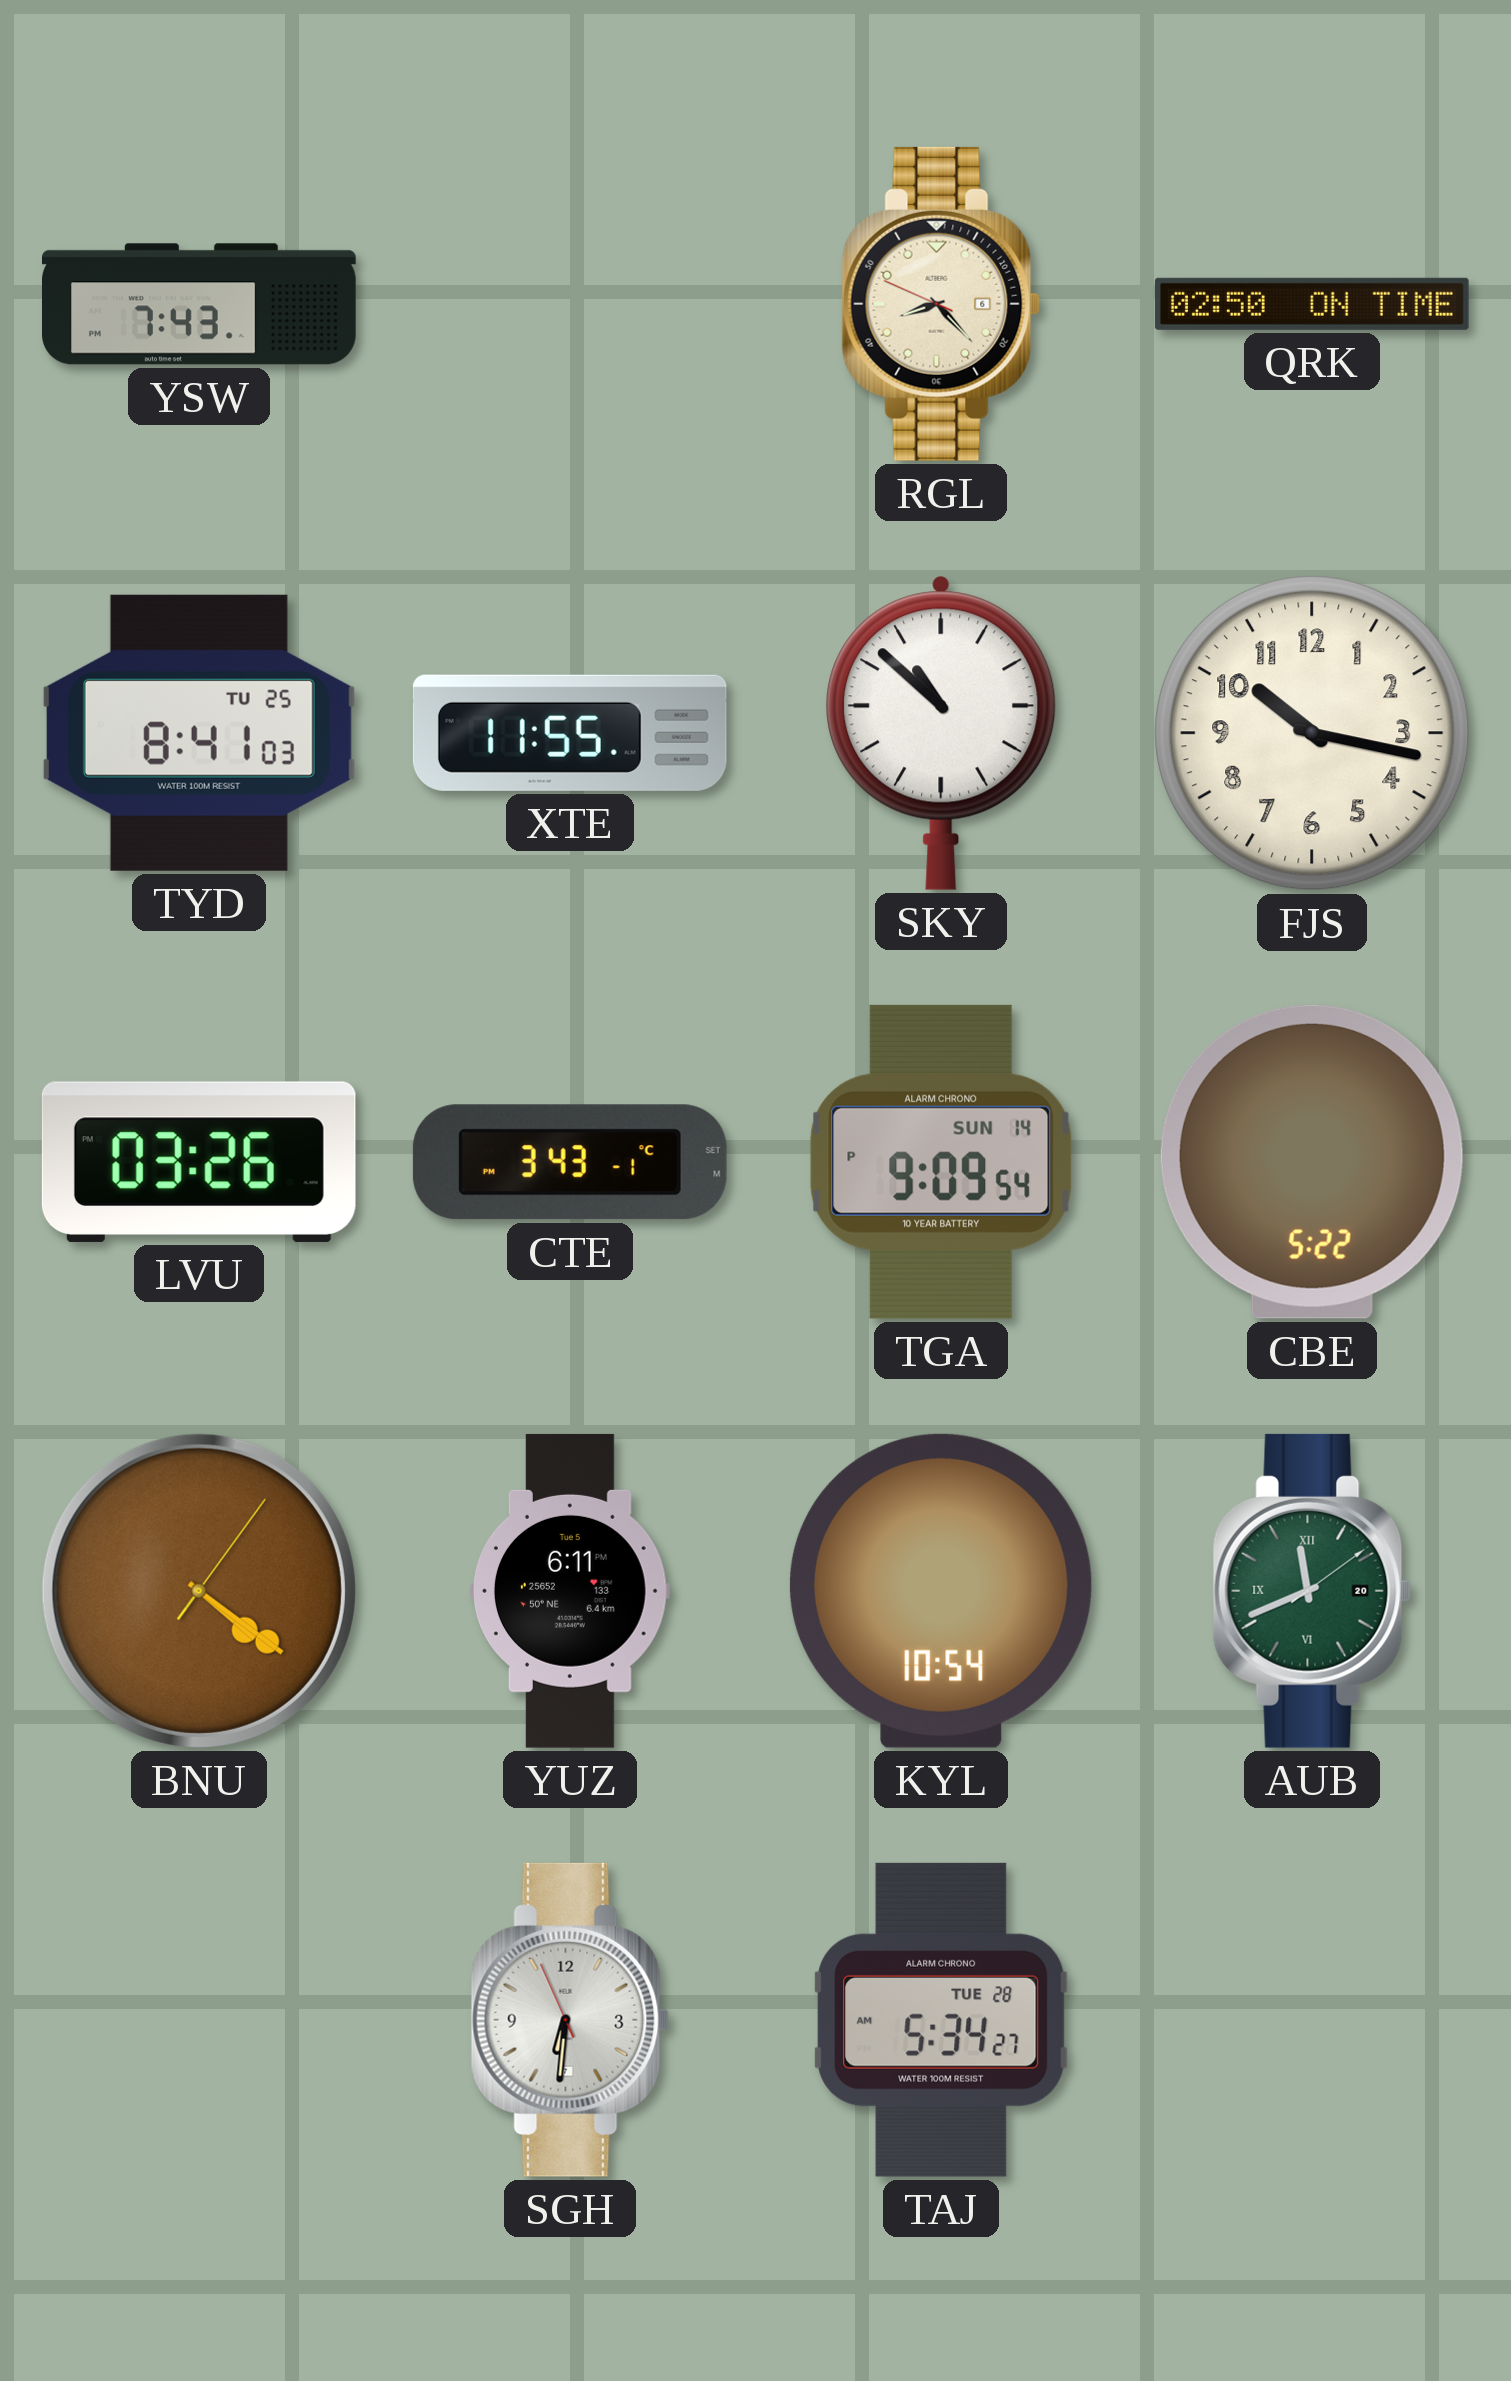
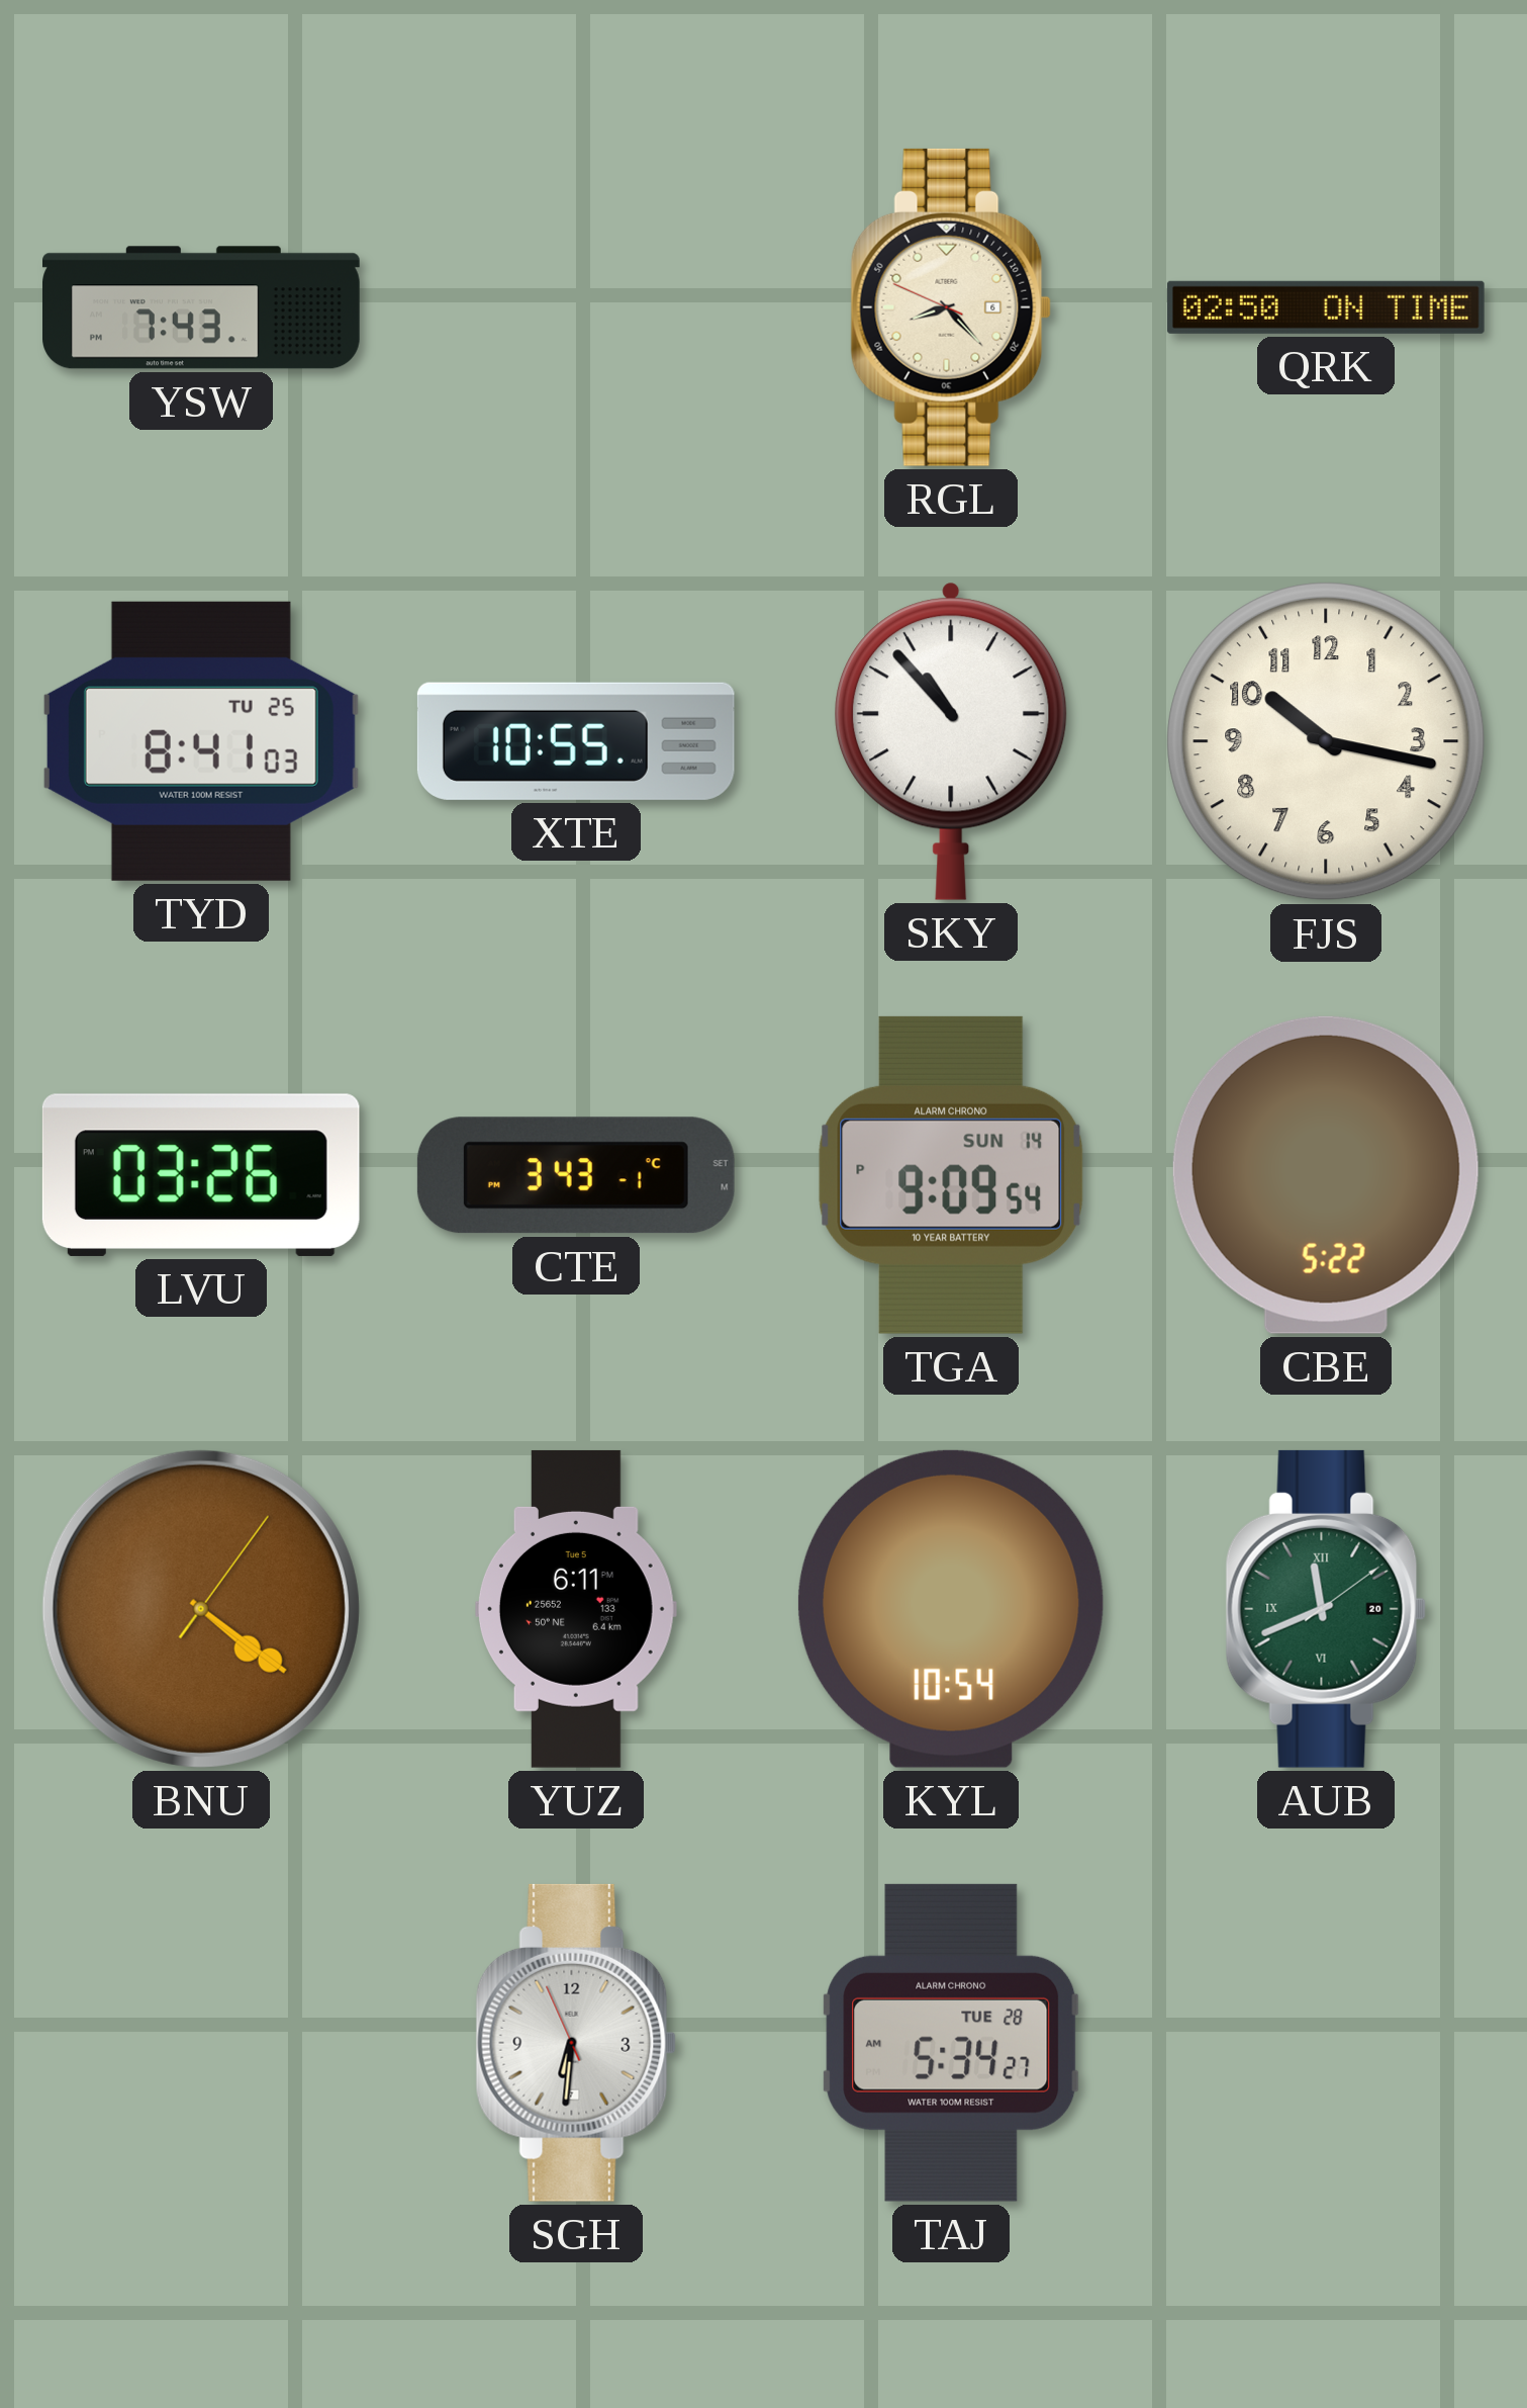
XTE: 11:55 -> 10:55
SKY: 10:52 -> 10:53
